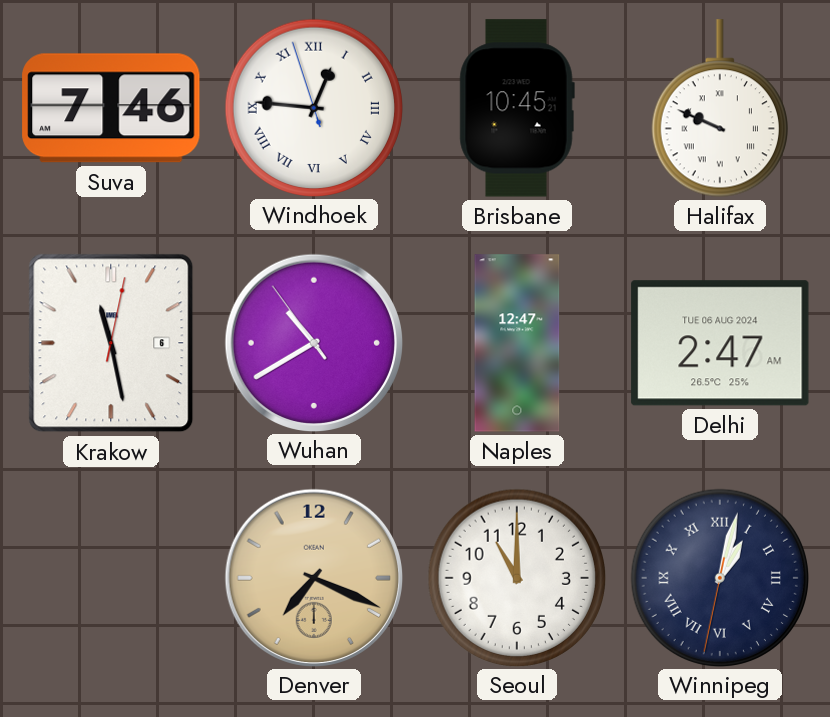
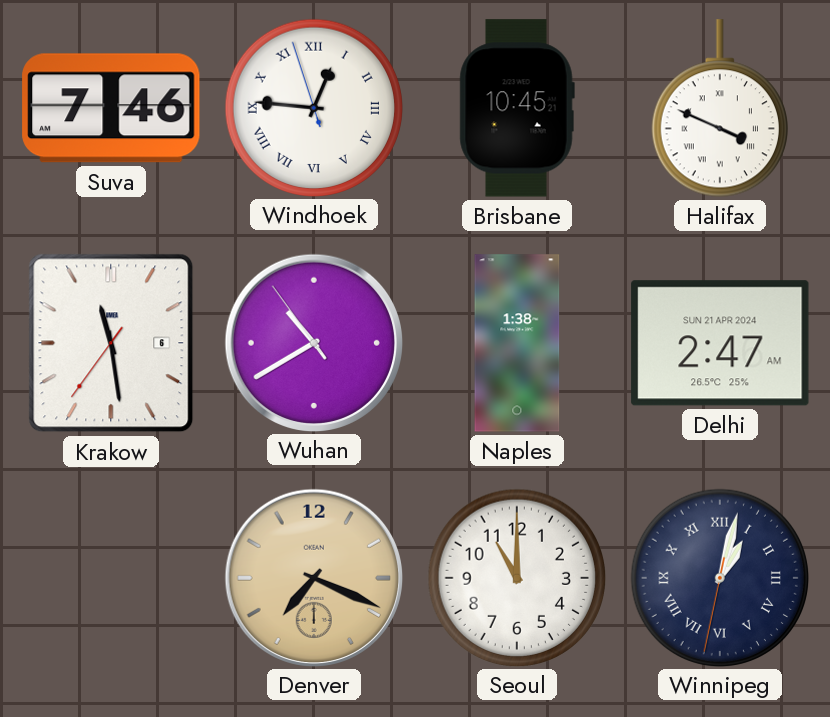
Halifax: 9:49 -> 3:49
Krakow: 11:28:02 -> 11:28:36
Naples: 12:47 -> 1:38
Delhi date: TUE 06 AUG 2024 -> SUN 21 APR 2024
